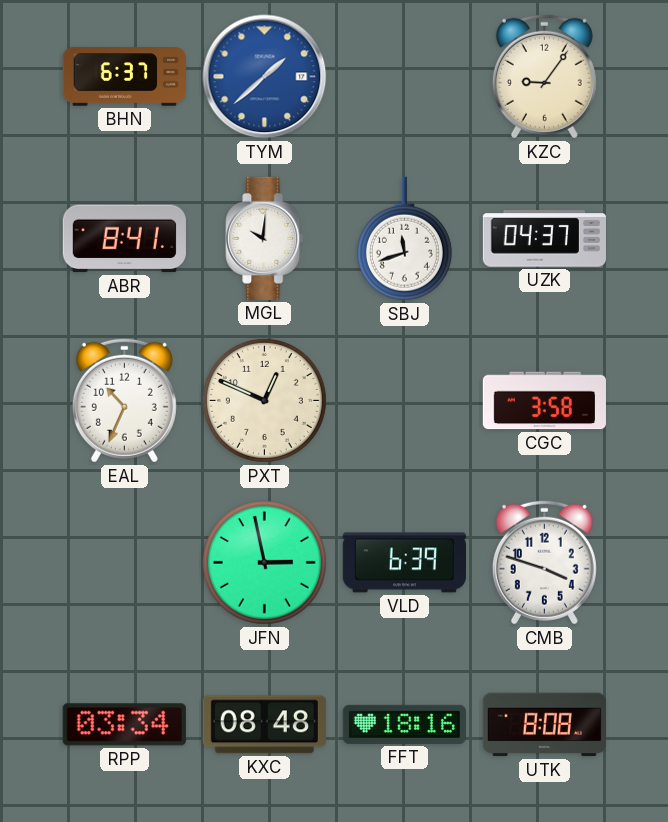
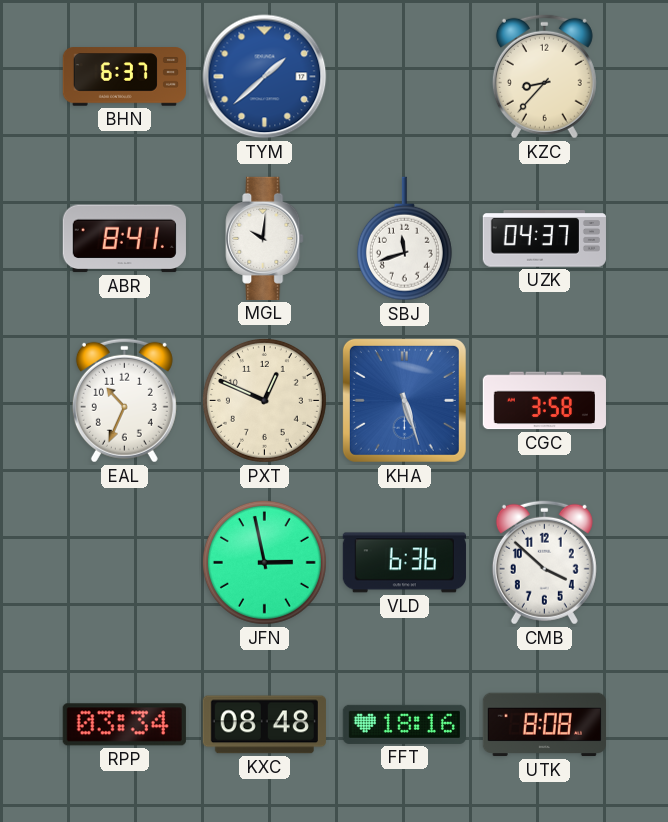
KZC: 9:06 -> 8:37
KHA: none -> 5:27
VLD: 6:39 -> 6:36
CMB: 3:48 -> 3:52
